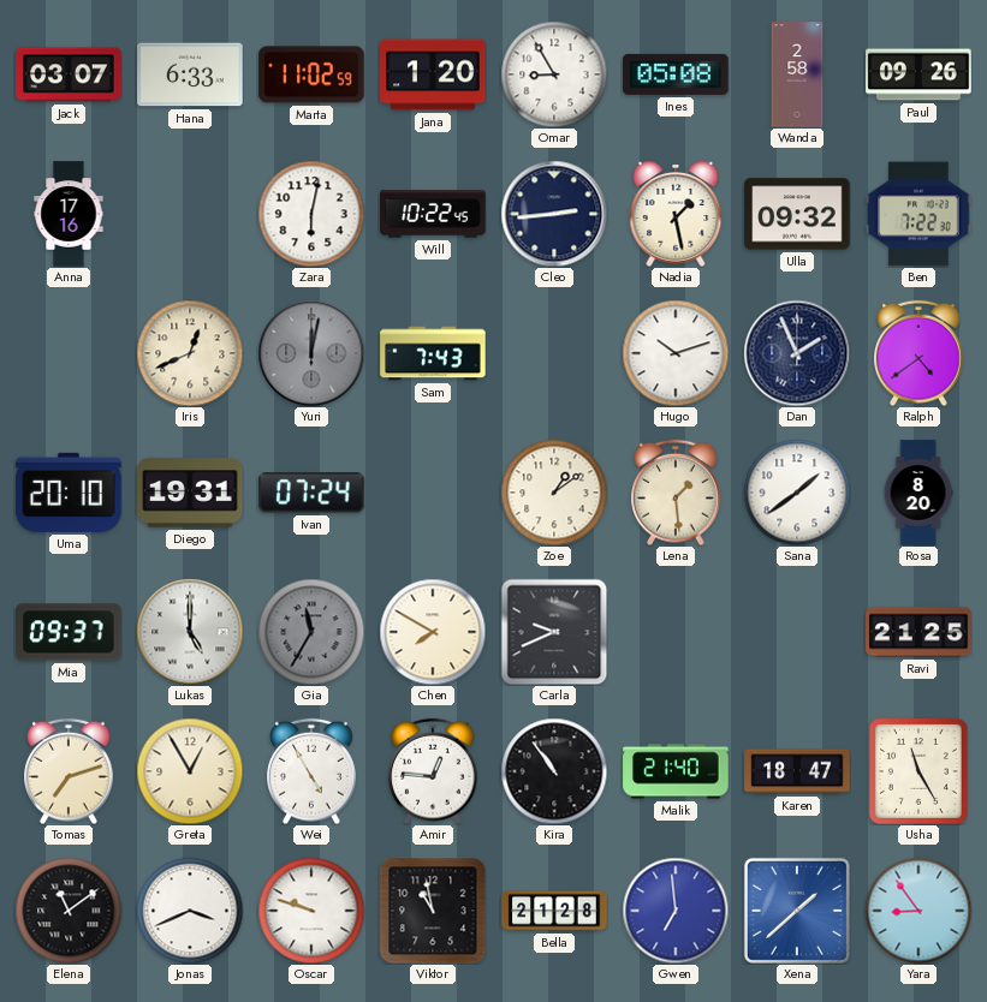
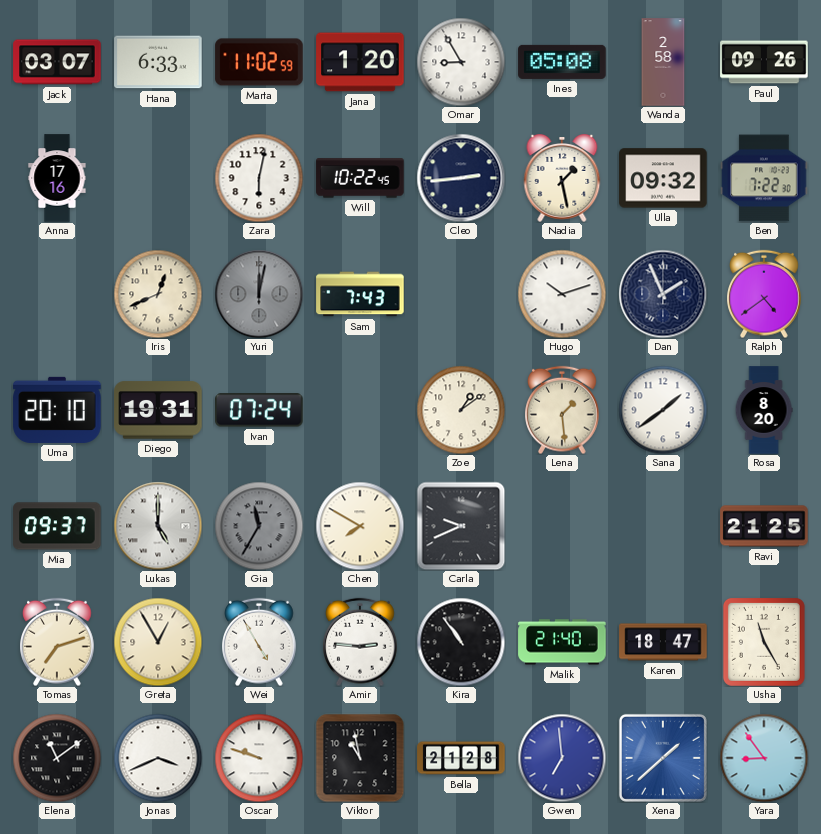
Amir: 12:46 -> 2:46
